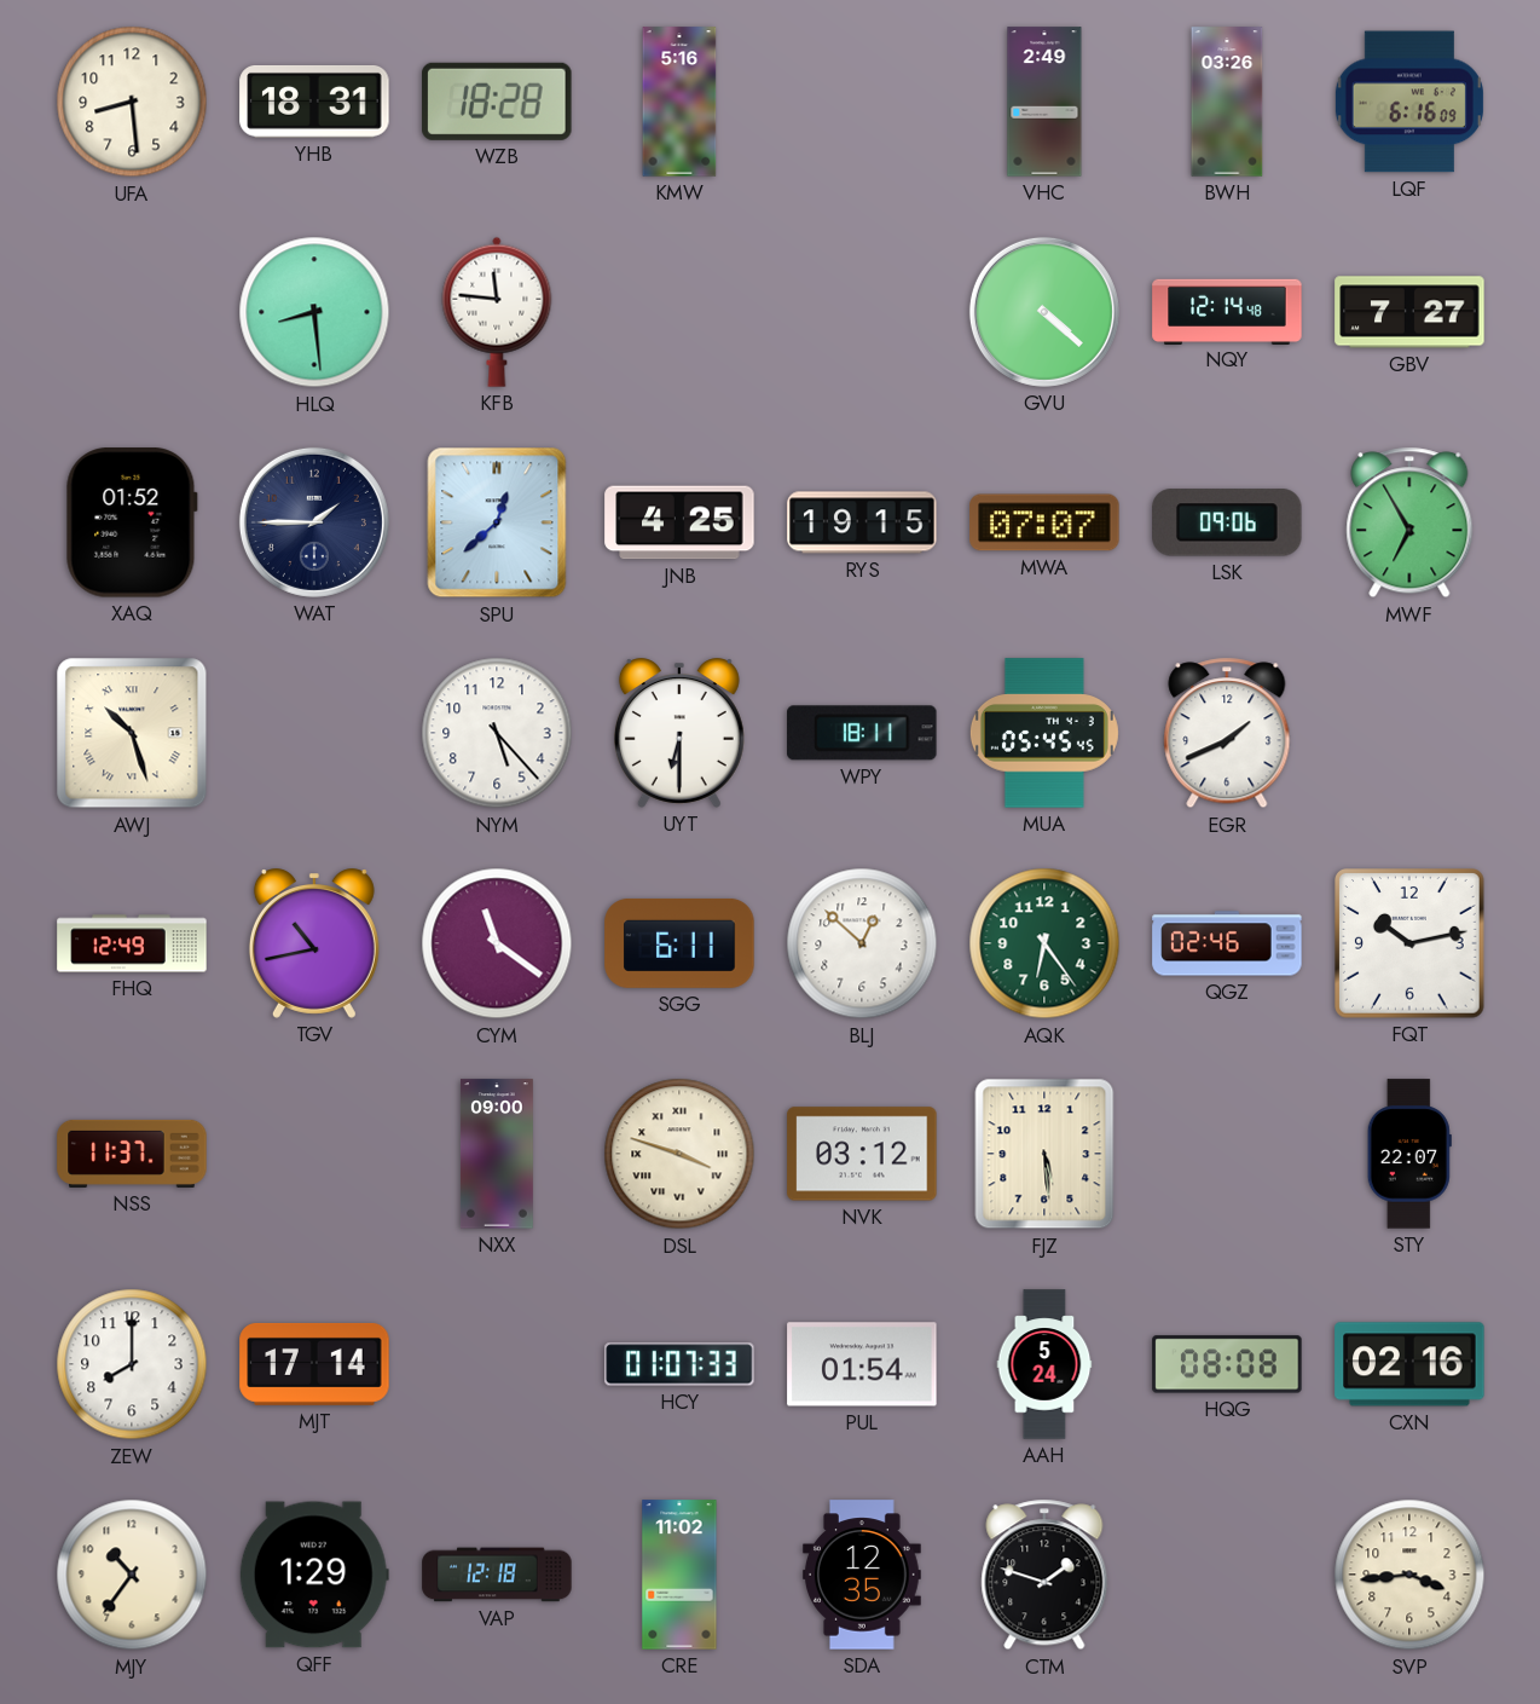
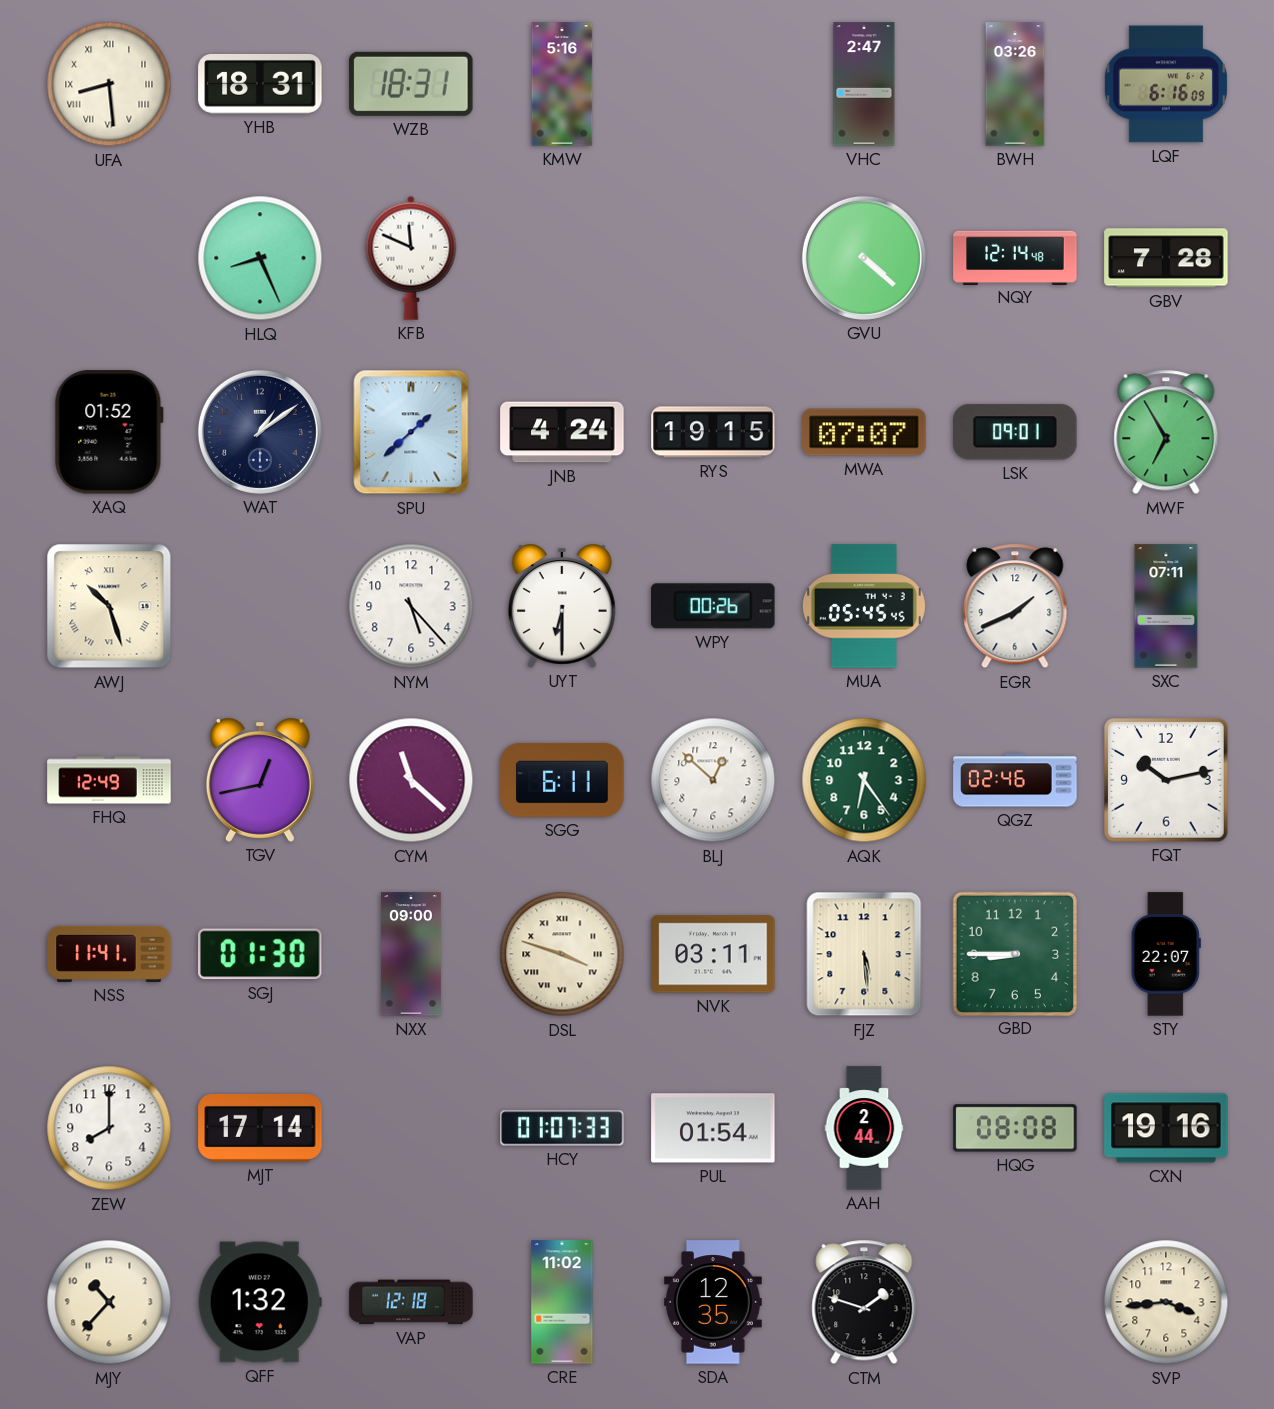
UFA numerals: Arabic -> Roman
WZB: 18:28 -> 18:31
VHC: 2:49 -> 2:47
HLQ: 8:29 -> 8:26
KFB: 11:46 -> 11:49
GBV: 7:27 -> 7:28
WAT: 1:45 -> 1:09
SPU: 12:38 -> 1:38
JNB: 4:25 -> 4:24
LSK: 09:06 -> 09:01
WPY: 18:11 -> 00:26
SXC: none -> 07:11
TGV: 10:43 -> 12:43
CYM: 11:21 -> 11:22
NSS: 11:37 -> 11:41
SGJ: none -> 01:30
NVK: 03:12 -> 03:11
GBD: none -> 8:45
AAH: 5:24 -> 2:44
CXN: 02:16 -> 19:16
MJY: 10:36 -> 10:37
QFF: 1:29 -> 1:32
